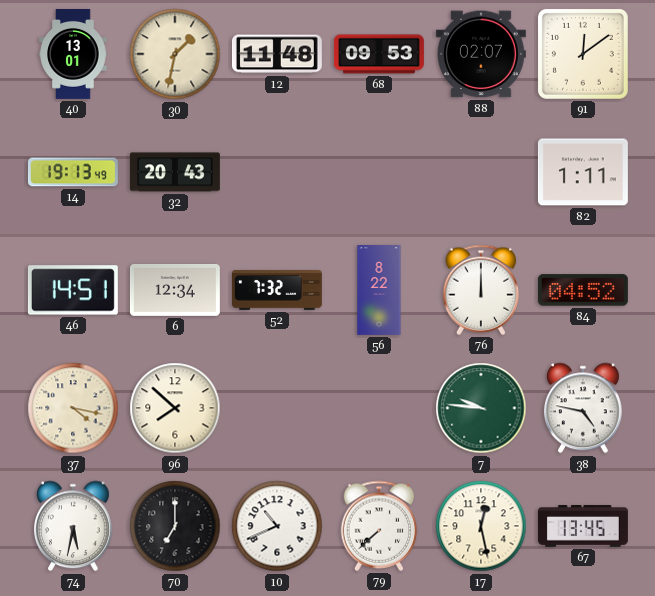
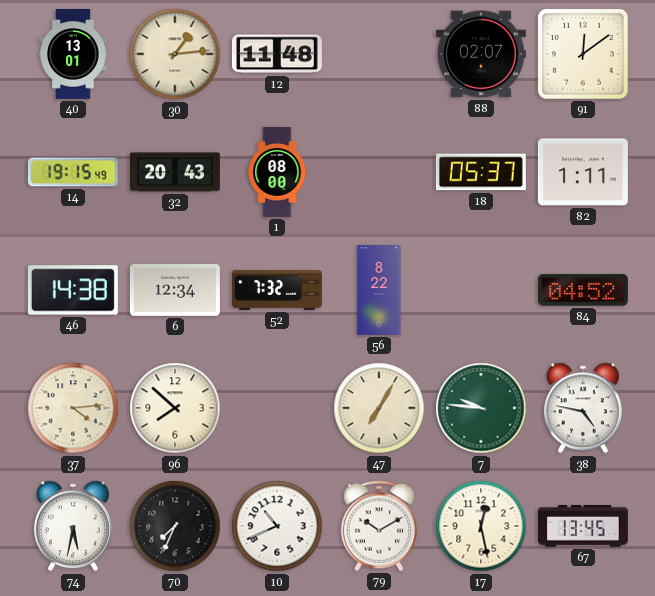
30: 1:32 -> 1:14
68: 09:53 -> none
14: 19:13 -> 19:15
1: none -> 08:00
18: none -> 05:37
46: 14:51 -> 14:38
76: 12:00 -> none
37: 4:17 -> 4:14
47: none -> 7:05
70: 7:00 -> 7:34
79: 7:38 -> 10:10
